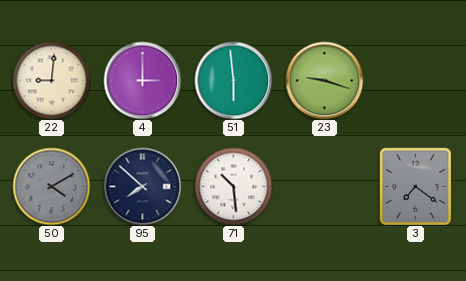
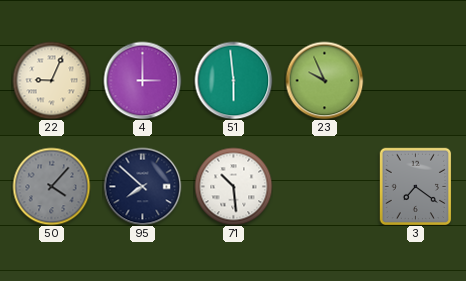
22: 9:01 -> 9:04
23: 9:18 -> 9:56
50: 4:10 -> 4:07
